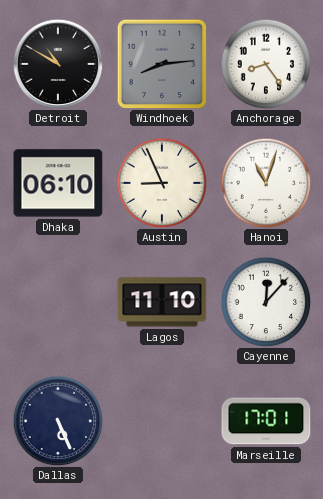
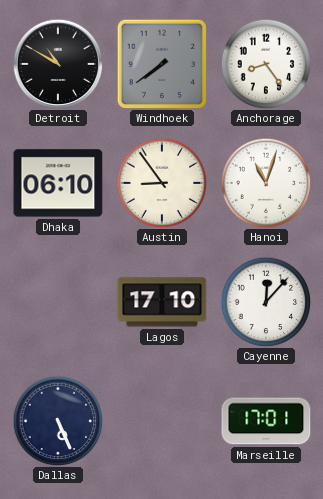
Windhoek: 8:14 -> 7:39
Austin: 8:56 -> 8:54
Lagos: 11:10 -> 17:10
